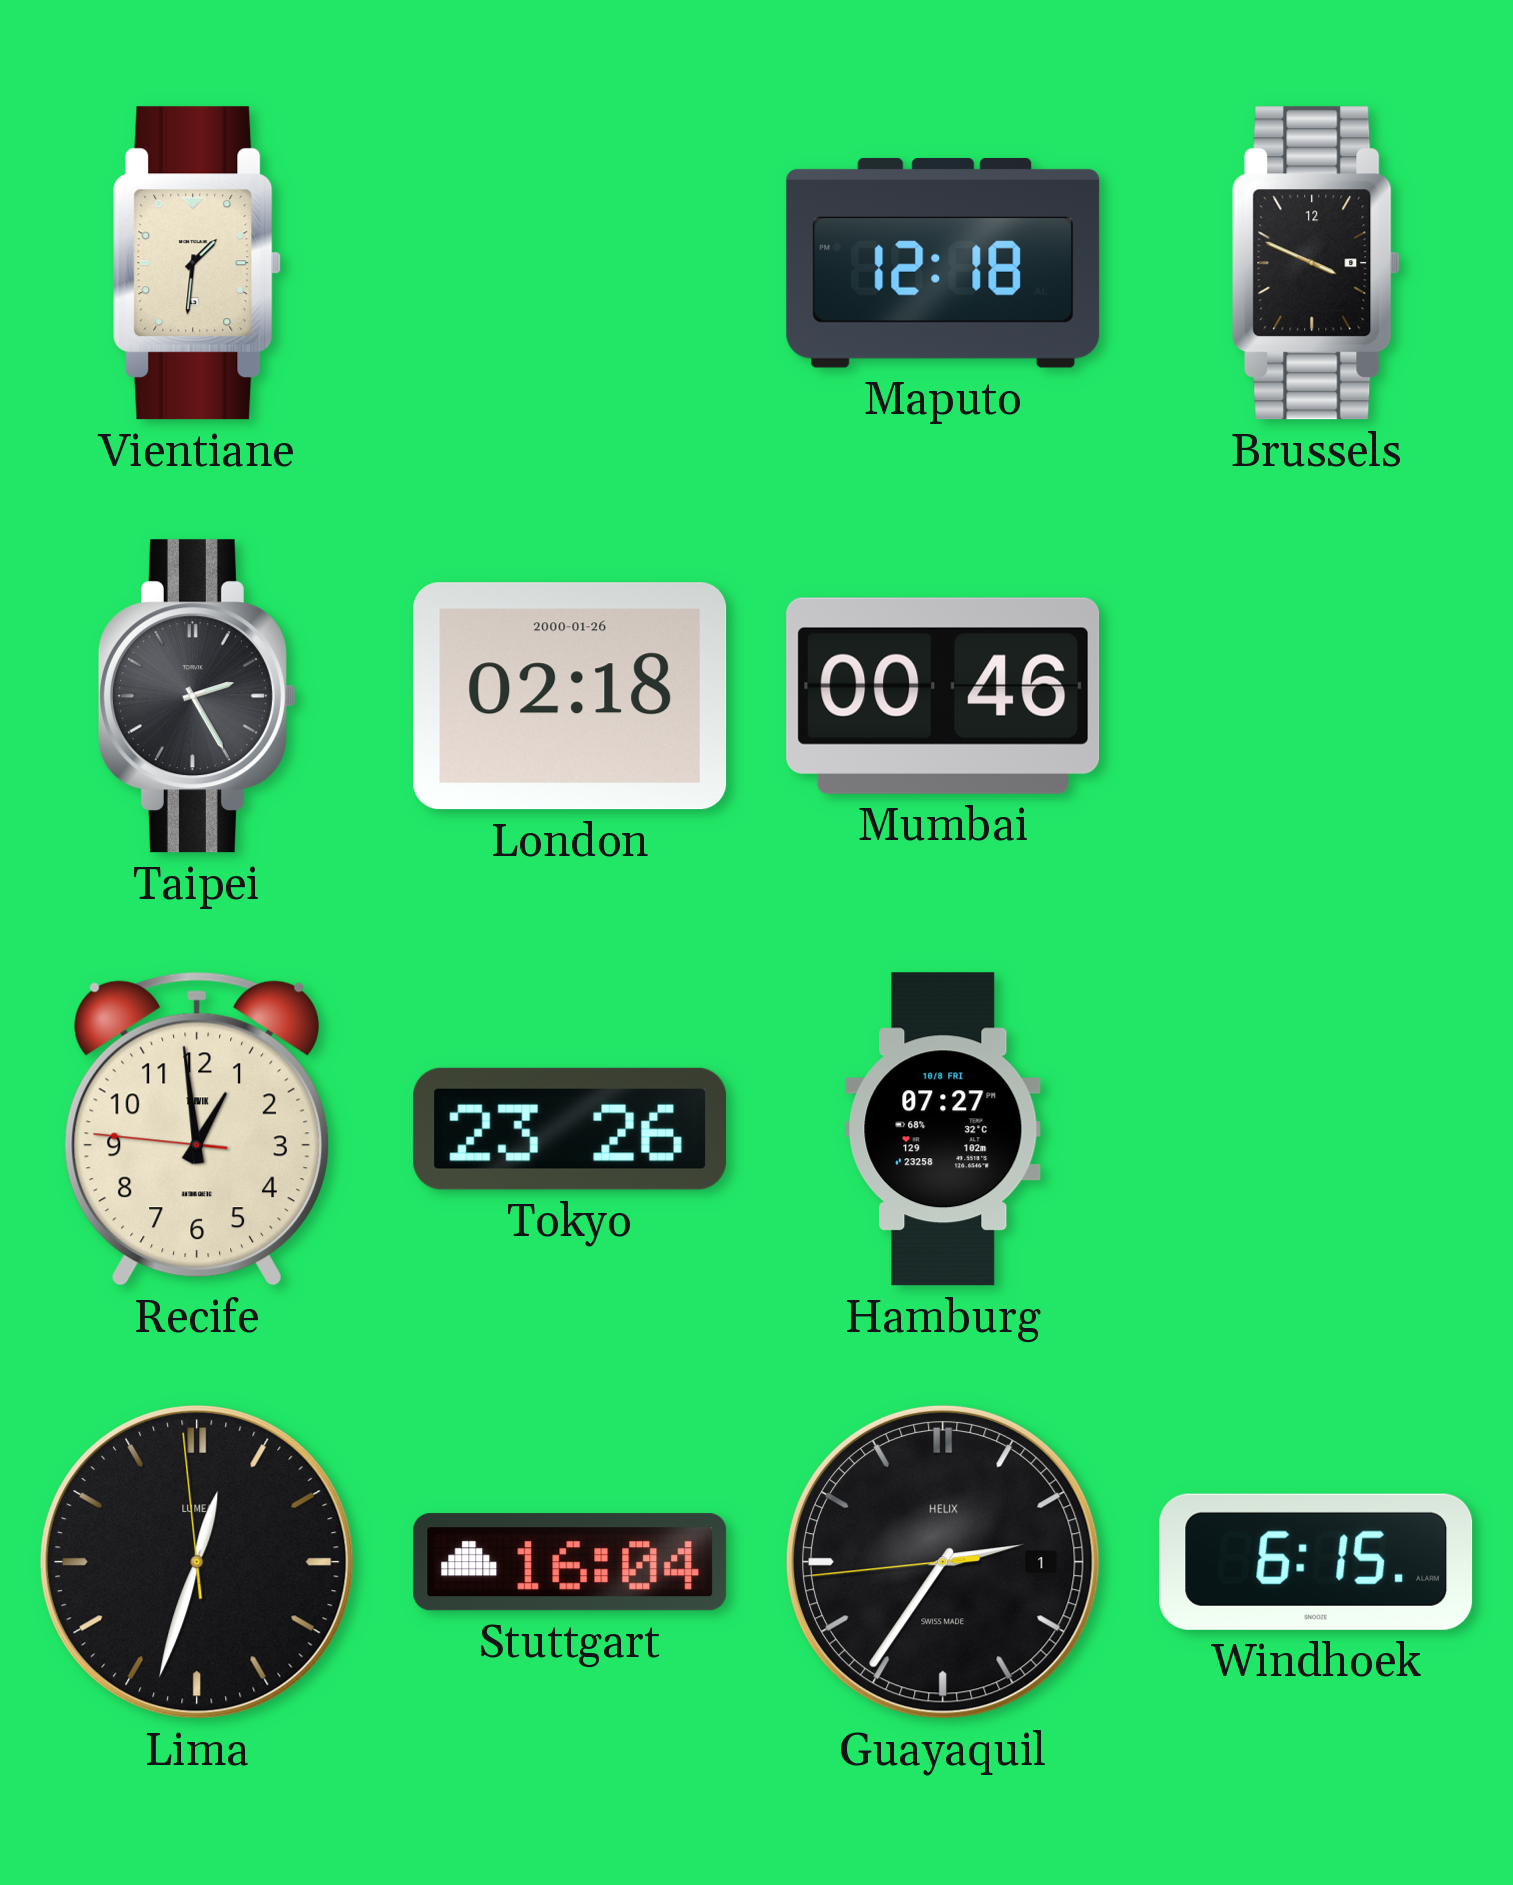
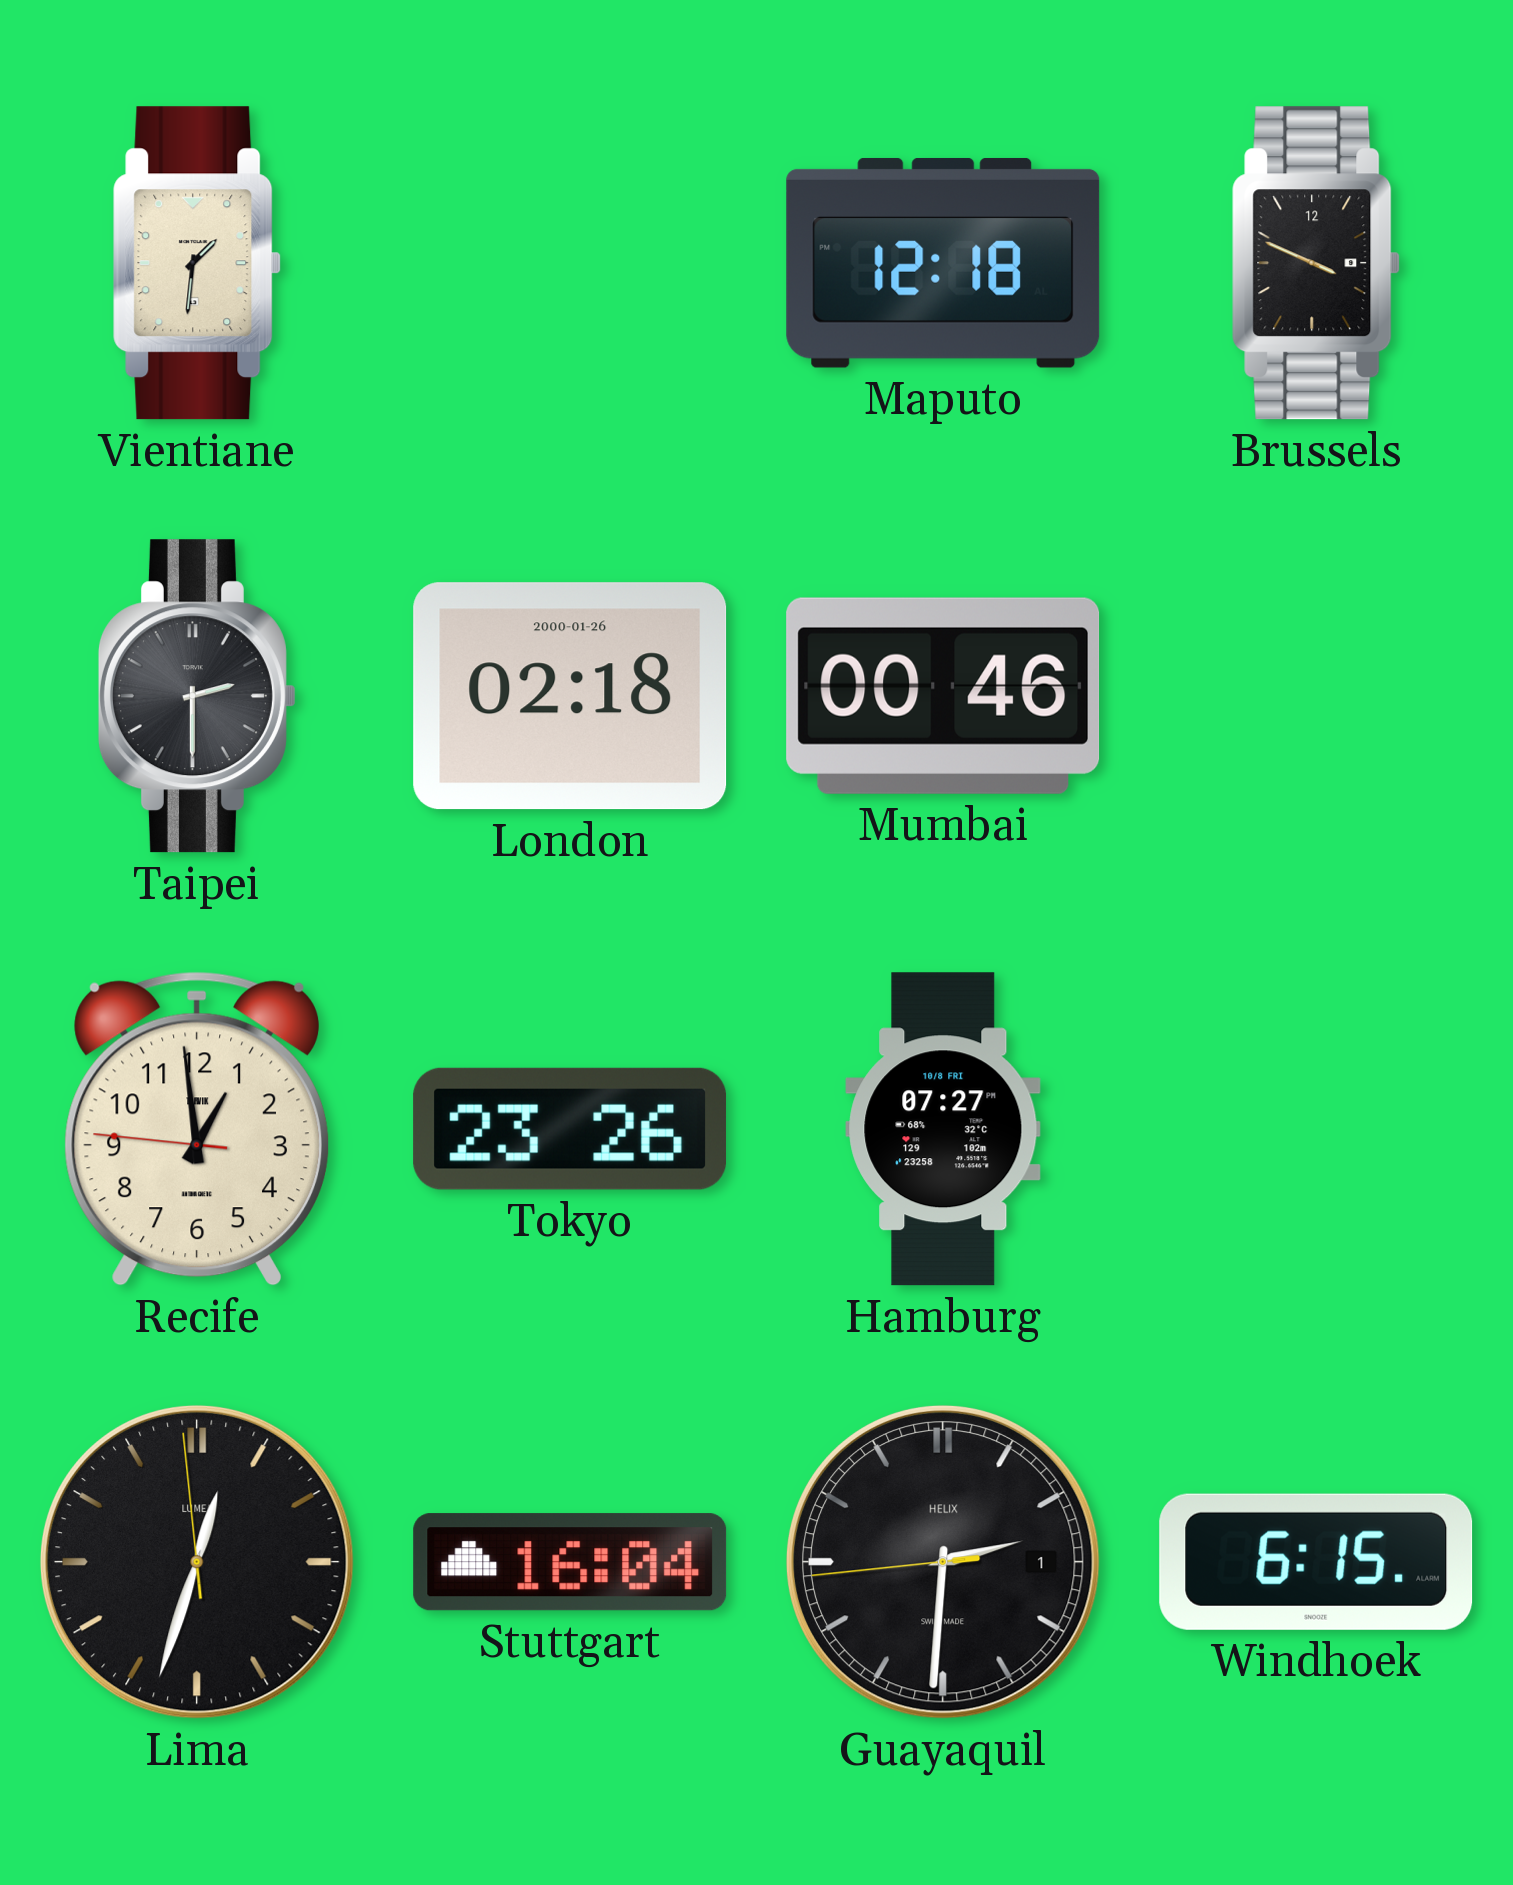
Taipei: 2:25 -> 2:30
Guayaquil: 2:35 -> 2:30
